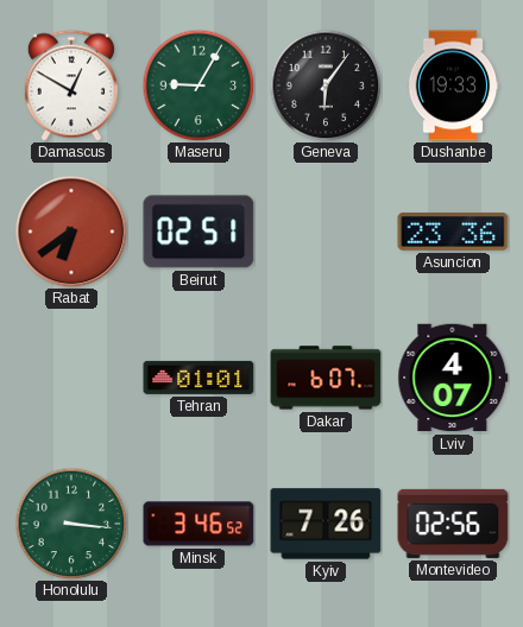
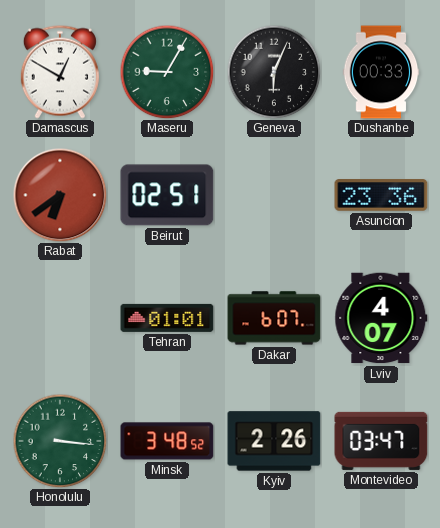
Geneva: 6:06 -> 6:04
Dushanbe: 19:33 -> 00:33
Minsk: 3:46 -> 3:48
Kyiv: 7:26 -> 2:26
Montevideo: 02:56 -> 03:47
